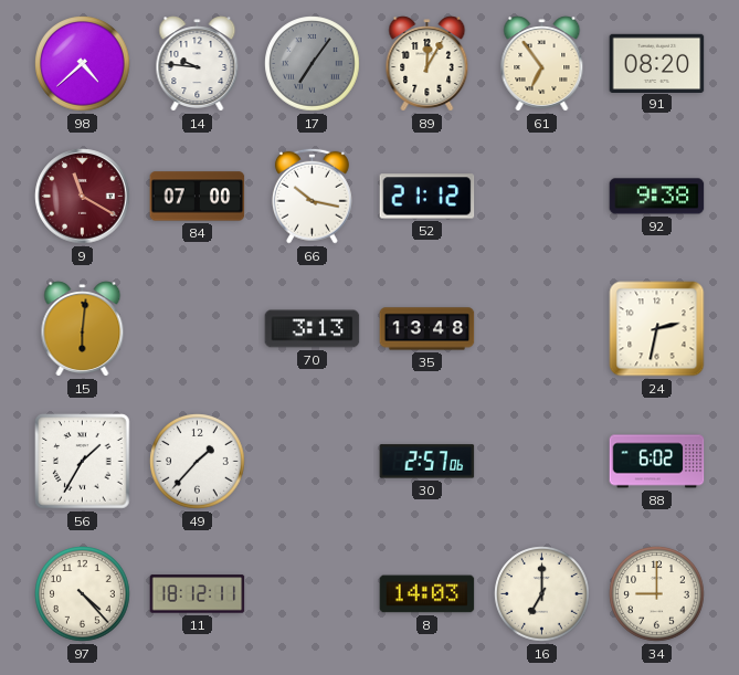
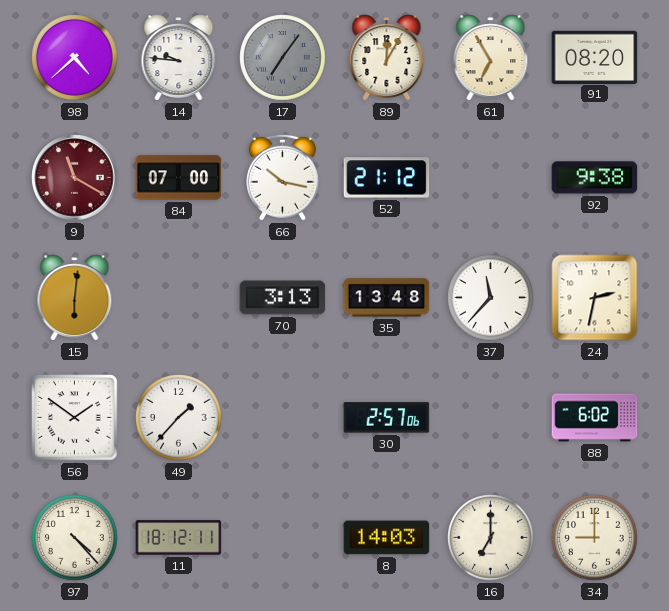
61: 6:54 -> 6:55
37: none -> 11:37
56: 1:35 -> 1:51
